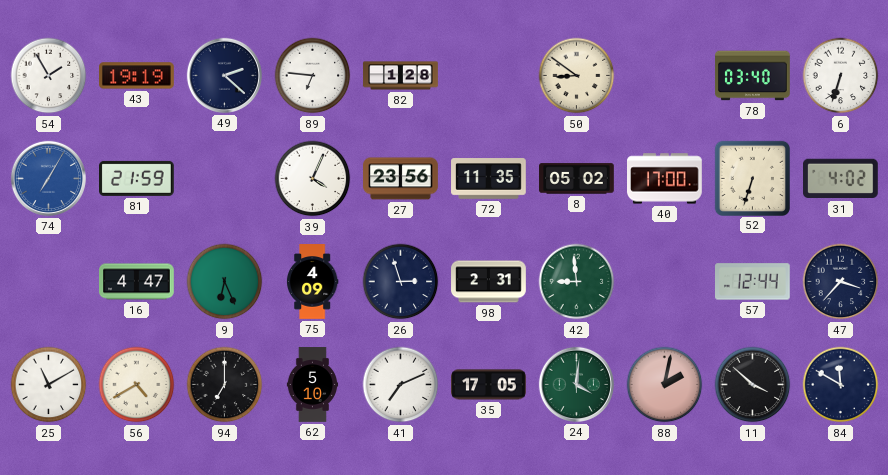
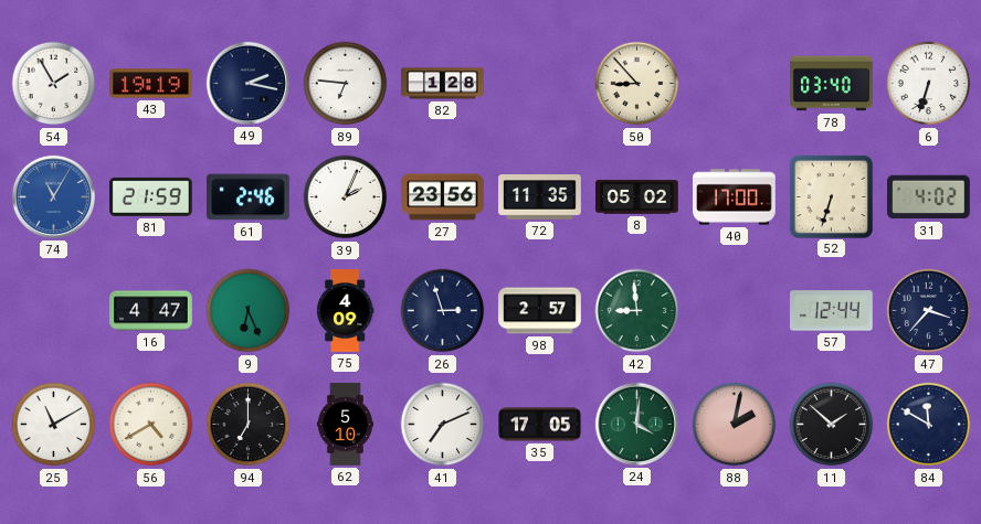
49: 2:22 -> 2:17
50: 8:51 -> 8:53
74: 7:05 -> 11:05
61: none -> 2:46
39: 4:04 -> 2:04
98: 2:31 -> 2:57
11: 3:52 -> 1:52
